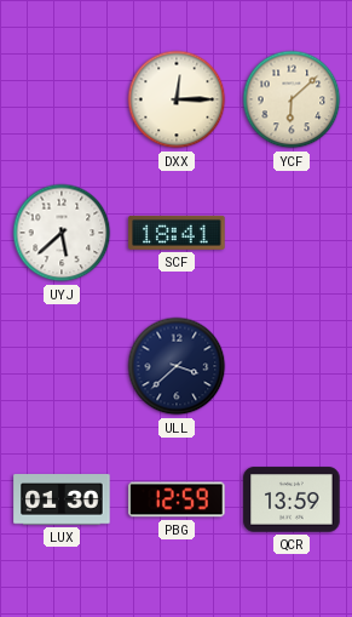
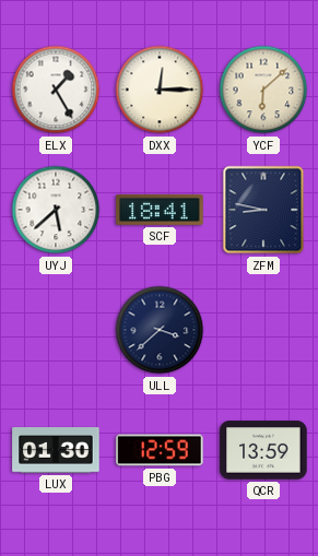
ELX: none -> 1:25
ZFM: none -> 8:47
